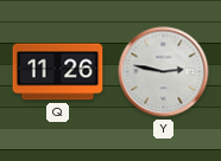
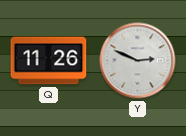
Y: 2:47 -> 2:49
